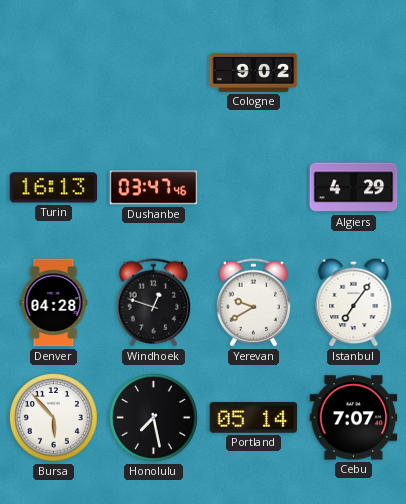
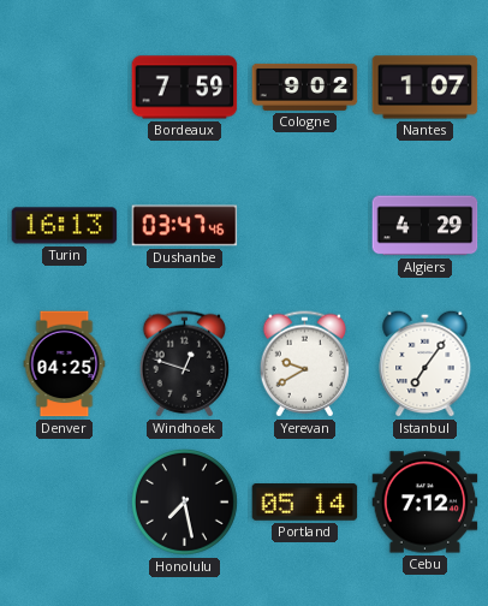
Bordeaux: none -> 7:59
Nantes: none -> 1:07
Denver: 04:28 -> 04:25
Bursa: 5:53 -> none
Cebu: 7:07 -> 7:12
